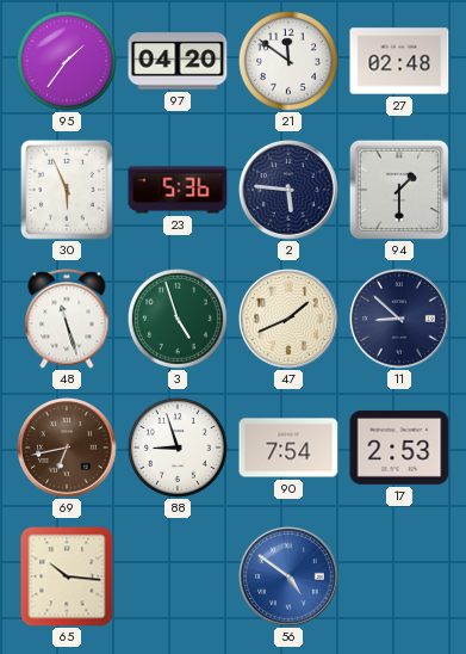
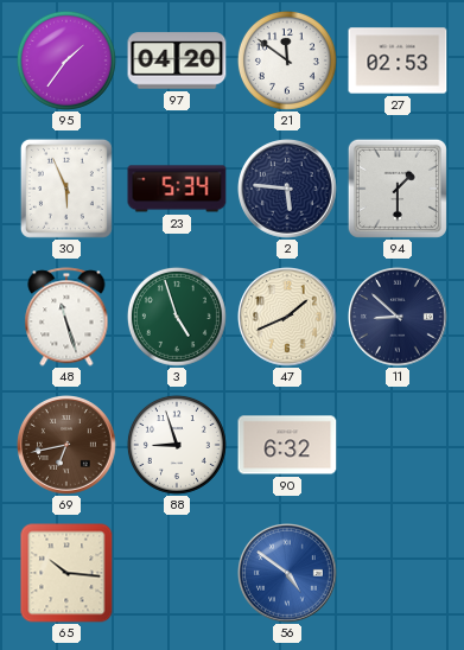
27: 02:48 -> 02:53
23: 5:36 -> 5:34
90: 7:54 -> 6:32
17: 2:53 -> none
